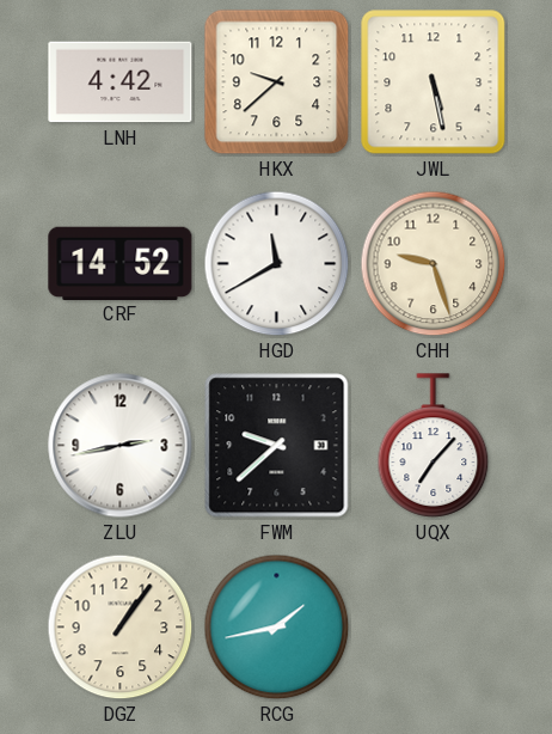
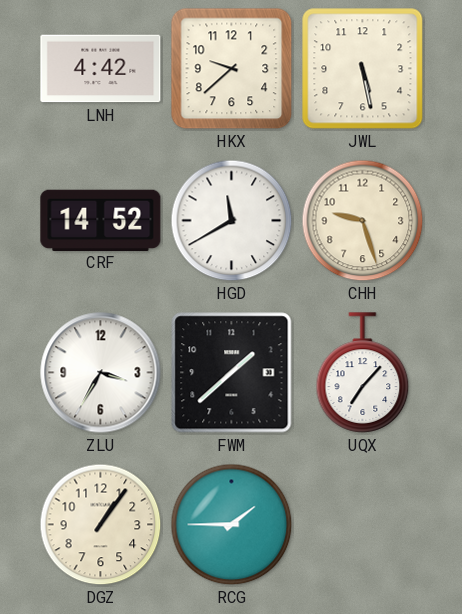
ZLU: 2:43 -> 3:35
FWM: 9:38 -> 1:38
RCG: 1:43 -> 1:45
